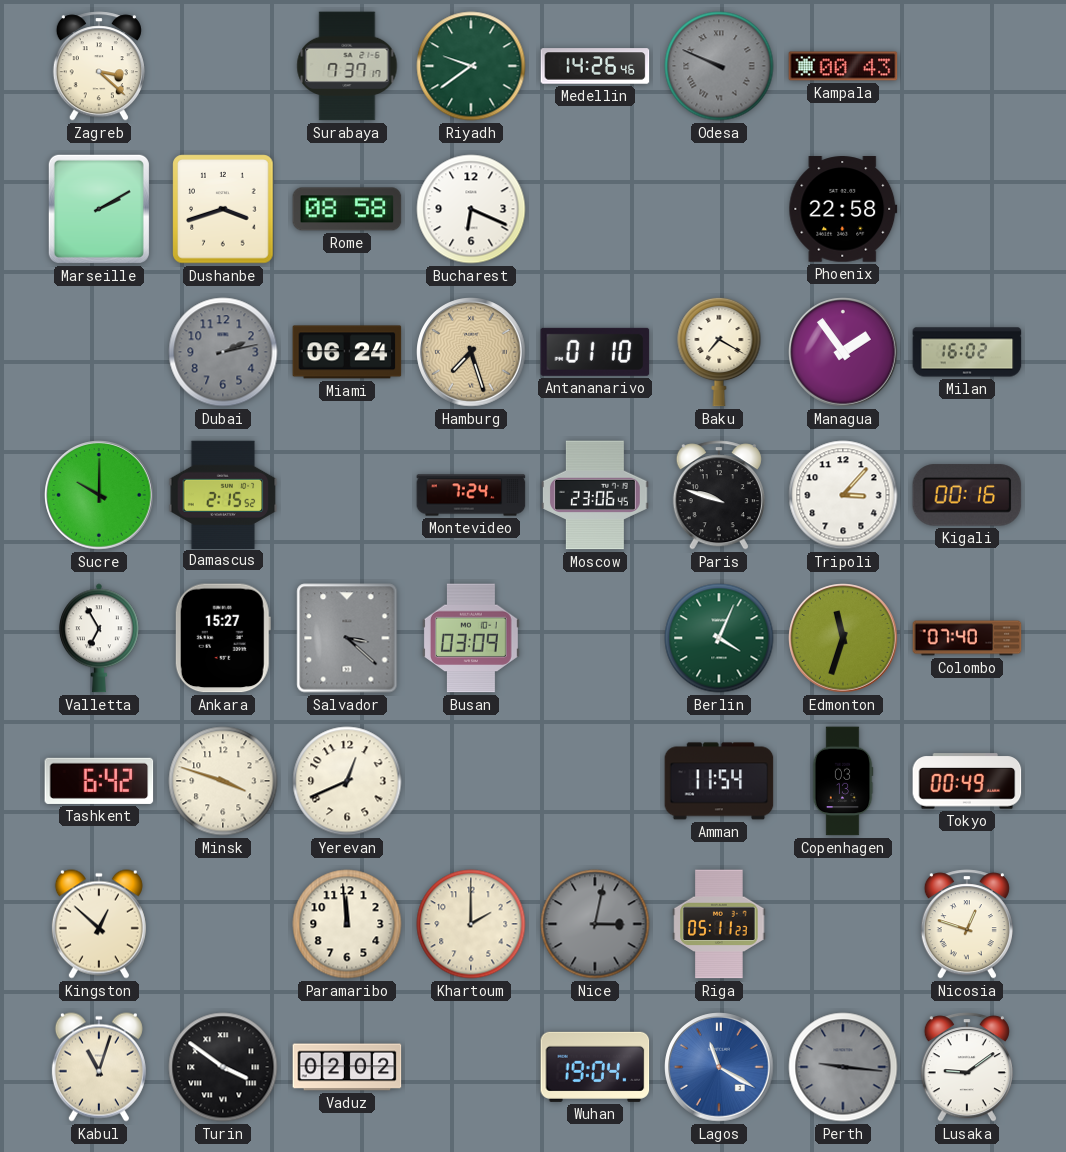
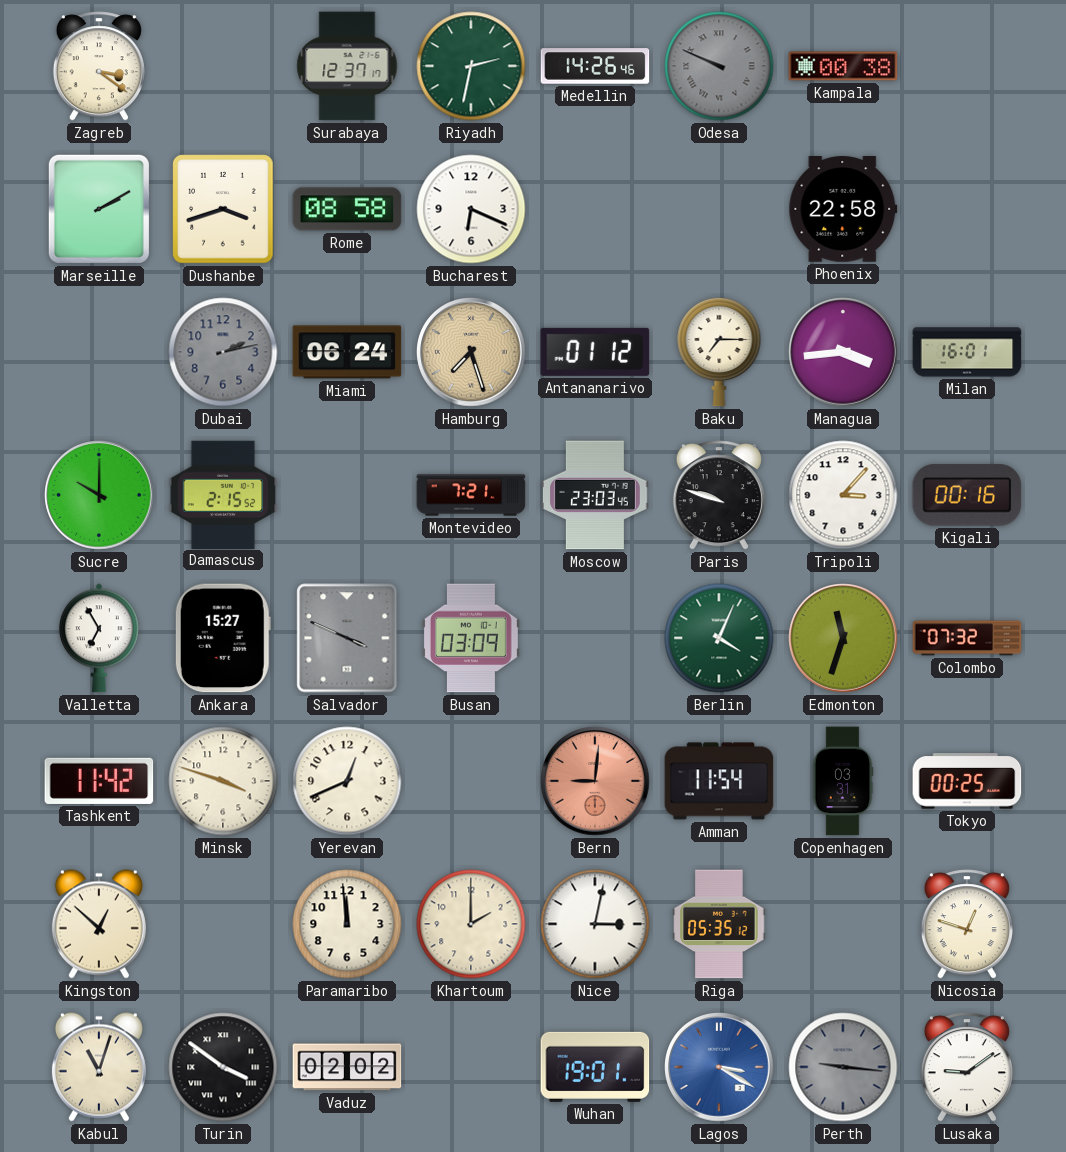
Zagreb: 3:22 -> 3:21
Surabaya: 7:37 -> 12:37
Riyadh: 9:39 -> 2:32
Kampala: 00:43 -> 00:38
Antananarivo: 01:10 -> 01:12
Baku: 7:20 -> 7:15
Managua: 1:54 -> 3:44
Milan: 16:02 -> 16:01
Montevideo: 7:24 -> 7:21
Moscow: 23:06 -> 23:03
Salvador: 3:22 -> 3:49
Colombo: 07:40 -> 07:32
Tashkent: 6:42 -> 11:42
Bern: none -> 9:01
Copenhagen: 03:13 -> 03:31
Tokyo: 00:49 -> 00:25
Nice dial: grey -> white
Riga: 05:11 -> 05:35
Wuhan: 19:04 -> 19:01
Lagos: 11:20 -> 3:20
